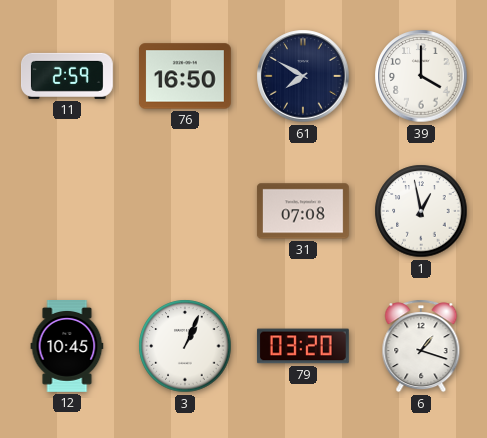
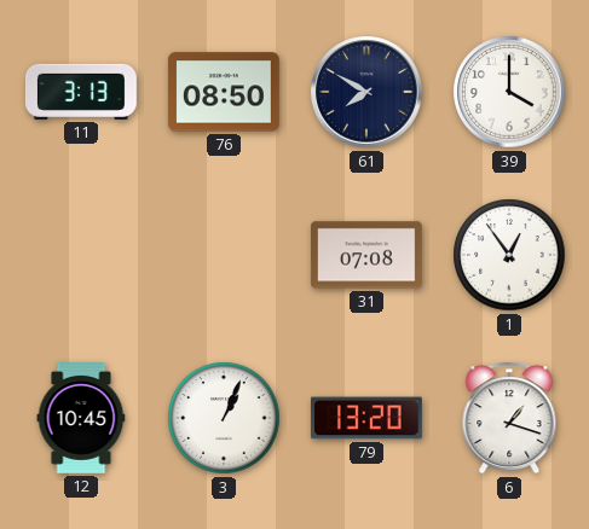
11: 2:59 -> 3:13
76: 16:50 -> 08:50
1: 12:58 -> 12:54
79: 03:20 -> 13:20
